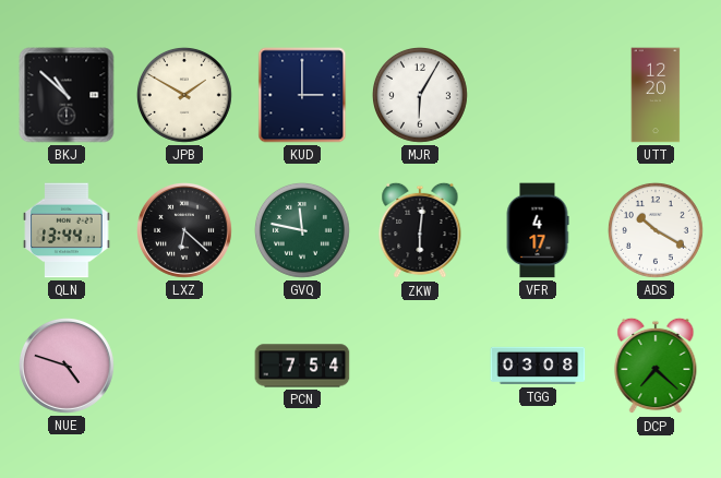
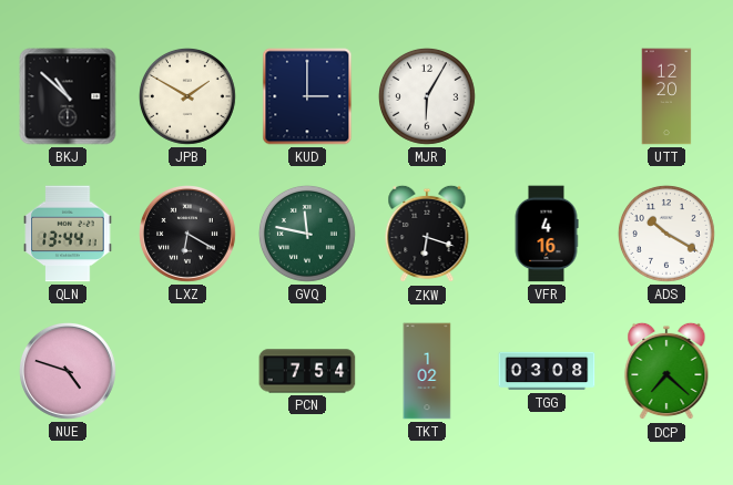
LXZ: 6:22 -> 6:20
ZKW: 6:01 -> 6:18
VFR: 4:17 -> 4:16
TKT: none -> 1:02
